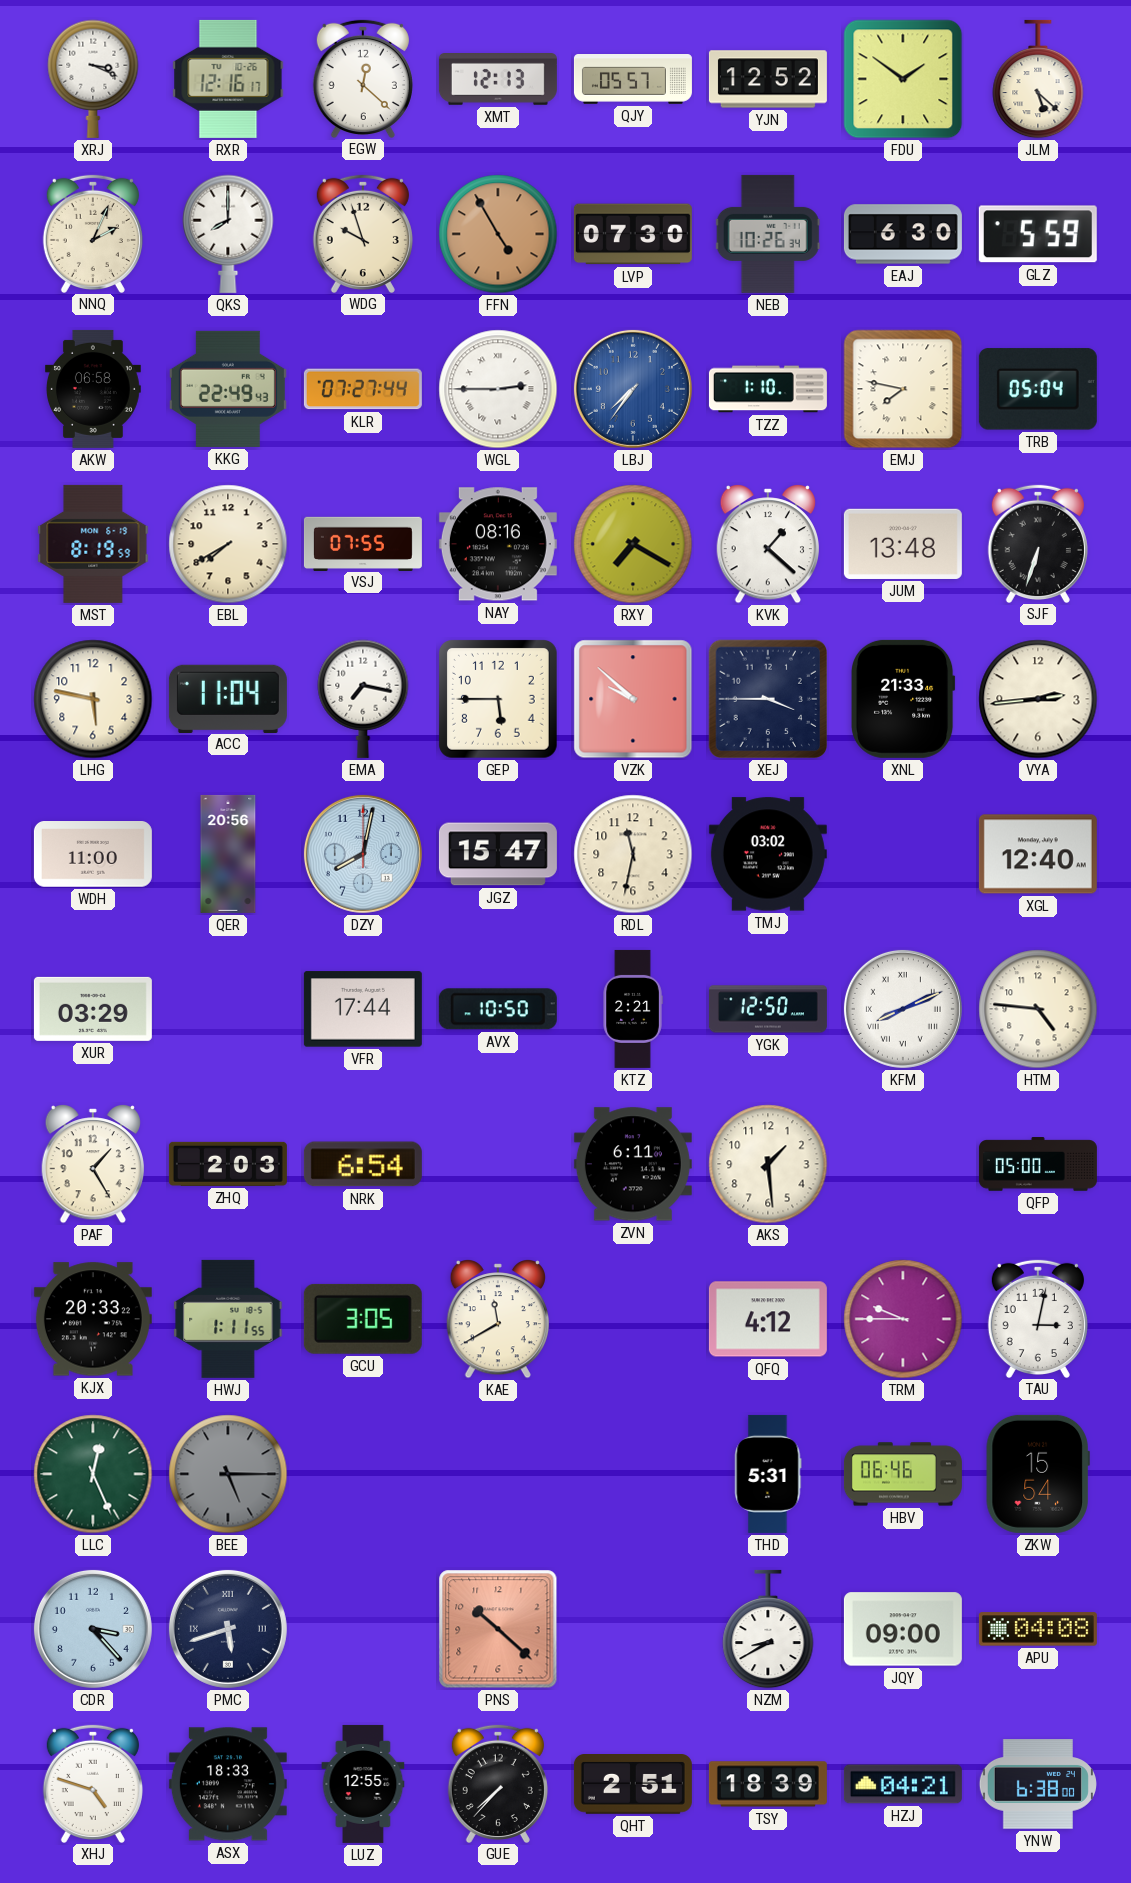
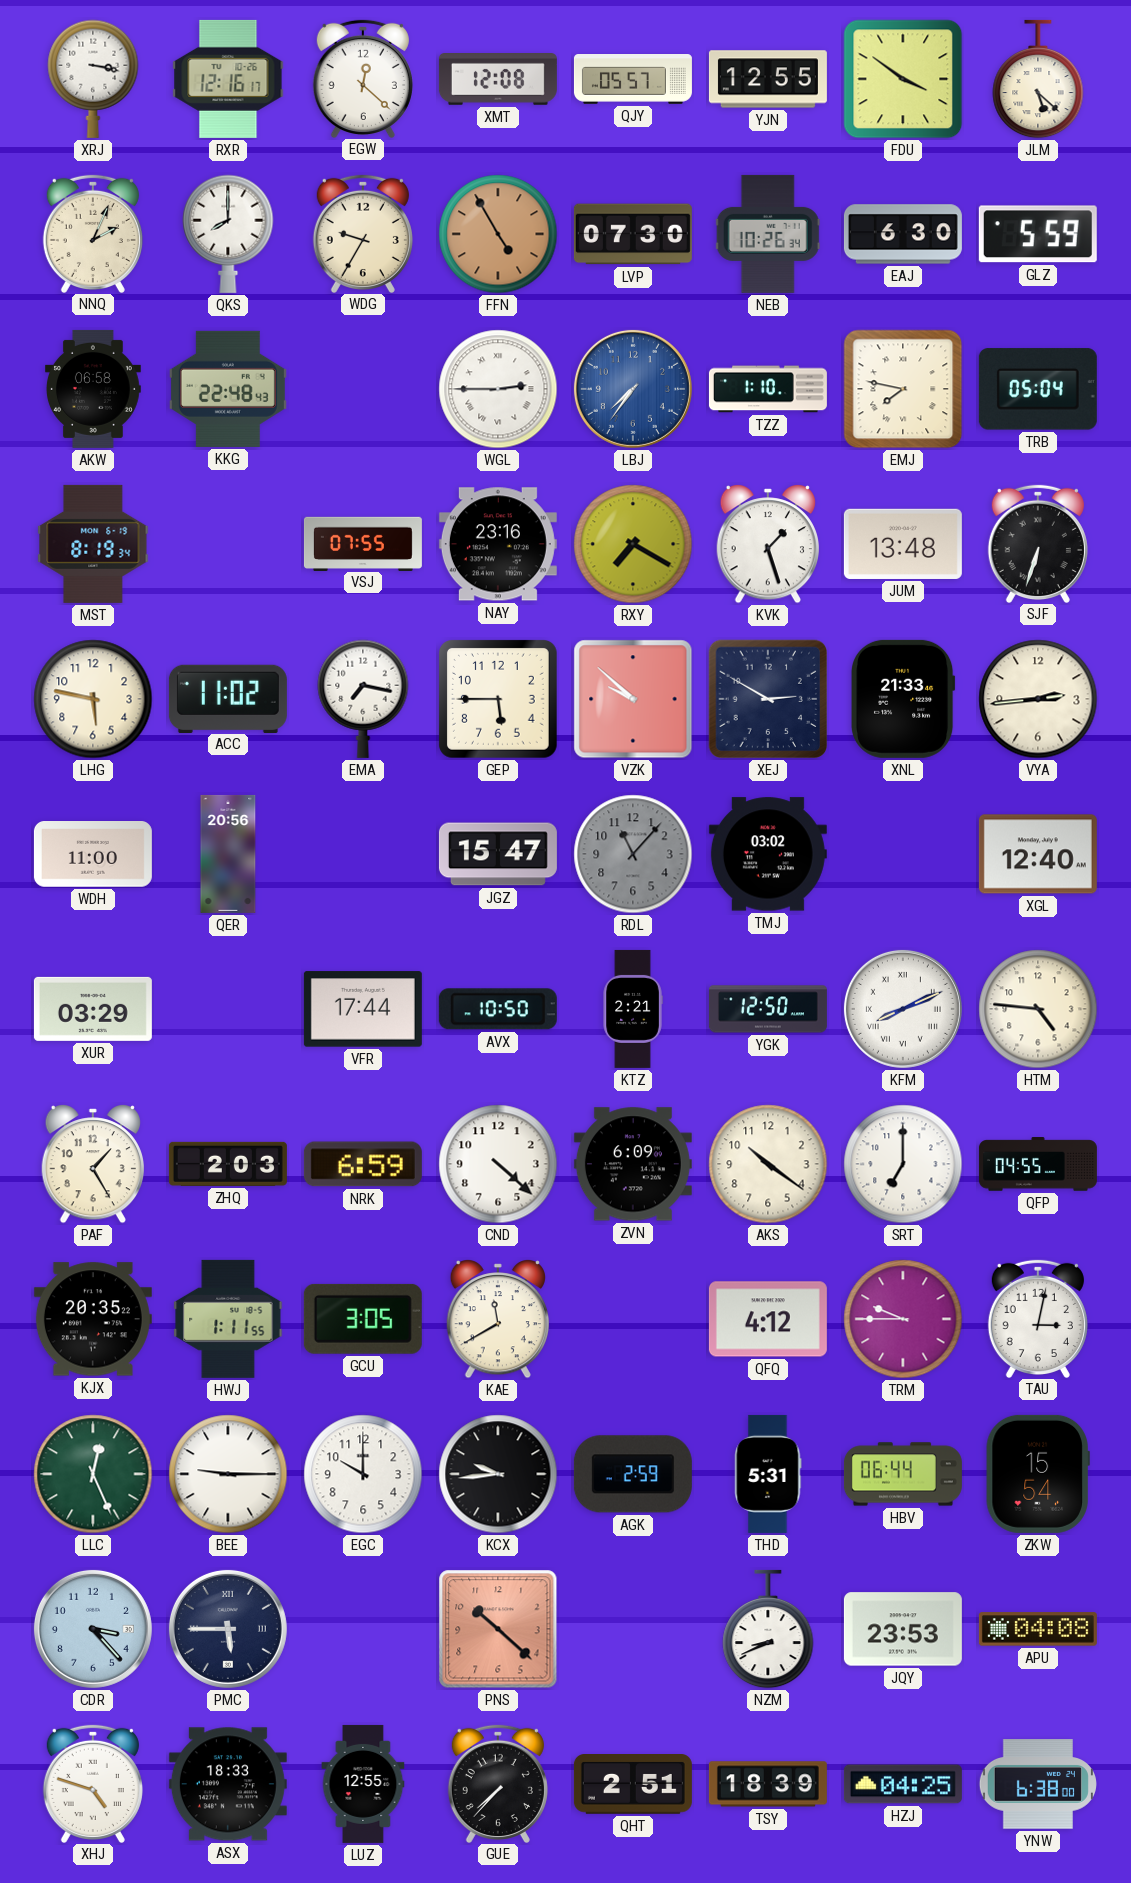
XRJ: 3:19 -> 3:17
XMT: 12:13 -> 12:08
YJN: 12:52 -> 12:55
FDU: 1:51 -> 3:51
WDG: 9:57 -> 9:35
KKG: 22:49 -> 22:48
KLR: 07:27 -> none
MST: 8:19:59 -> 8:19:34
EBL: 7:40 -> none
NAY: 08:16 -> 23:16
KVK: 1:22 -> 1:27
ACC: 11:04 -> 11:02
XEJ: 3:45 -> 2:50
DZY: 8:02 -> none
RDL: 11:32 -> 11:07
RDL dial: cream -> grey
NRK: 6:54 -> 6:59
CND: none -> 4:22
ZVN: 6:11 -> 6:09
AKS: 1:29 -> 10:21
SRT: none -> 7:00
QFP: 05:00 -> 04:55
KJX: 20:33 -> 20:35
BEE: 5:15 -> 9:15
BEE dial: grey -> white
EGC: none -> 10:00
KCX: none -> 9:44
AGK: none -> 2:59
HBV: 06:46 -> 06:44
PMC: 5:42 -> 5:45
NZM: 8:40 -> 8:41
JQY: 09:00 -> 23:53
HZJ: 04:21 -> 04:25
